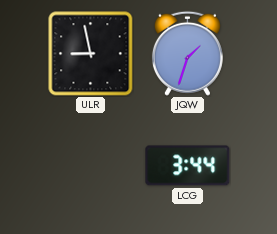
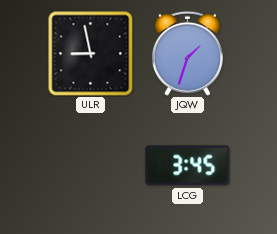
LCG: 3:44 -> 3:45
